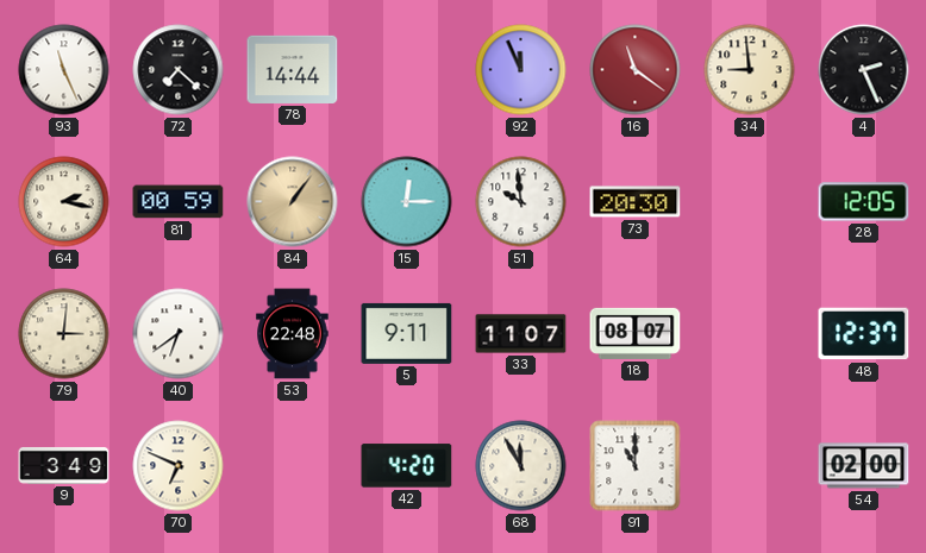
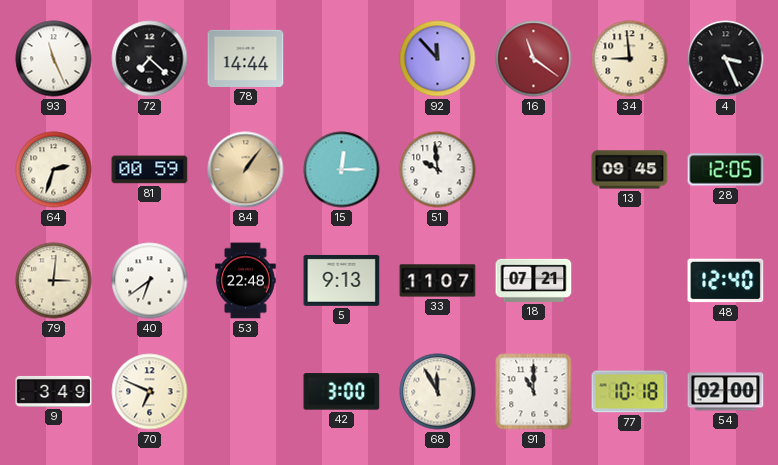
92: 11:56 -> 11:53
4: 2:26 -> 3:26
64: 2:17 -> 2:33
73: 20:30 -> none
13: none -> 09:45
5: 9:11 -> 9:13
18: 08:07 -> 07:21
48: 12:37 -> 12:40
42: 4:20 -> 3:00
77: none -> 10:18
